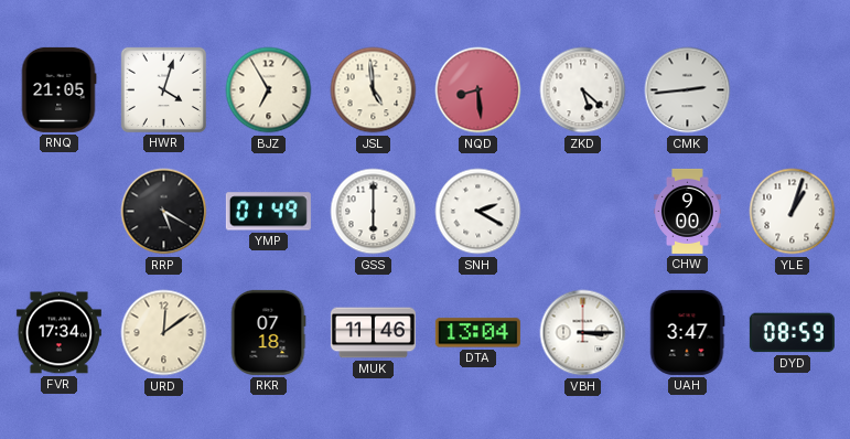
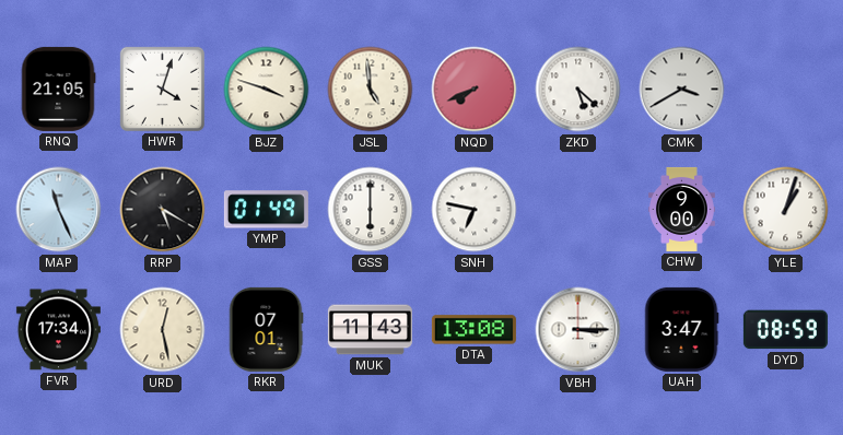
BJZ: 6:55 -> 3:48
NQD: 8:29 -> 7:41
CMK: 2:44 -> 3:40
MAP: none -> 11:26
SNH: 2:20 -> 6:47
URD: 12:09 -> 12:28
RKR: 07:18 -> 07:01
MUK: 11:46 -> 11:43
DTA: 13:04 -> 13:08
